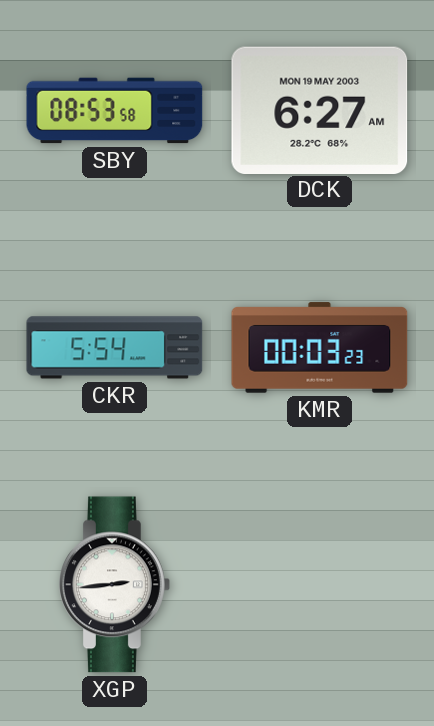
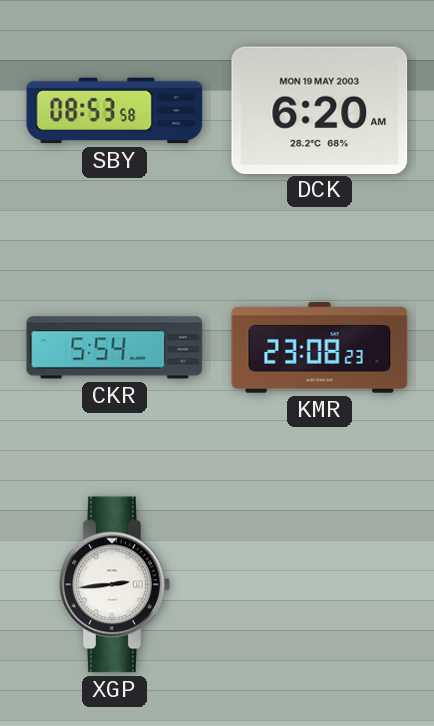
DCK: 6:27 -> 6:20
KMR: 00:03 -> 23:08
